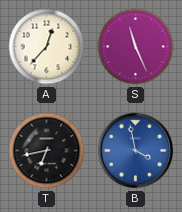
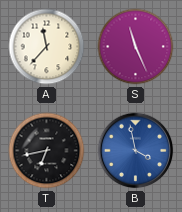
A: 12:37 -> 11:37
